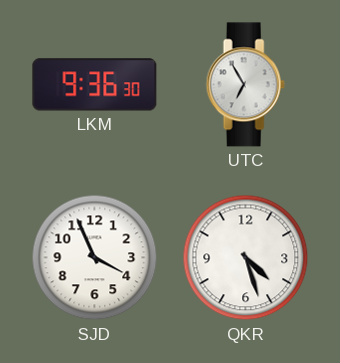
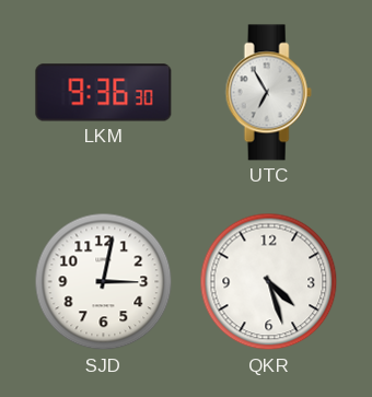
SJD: 3:56 -> 3:02
